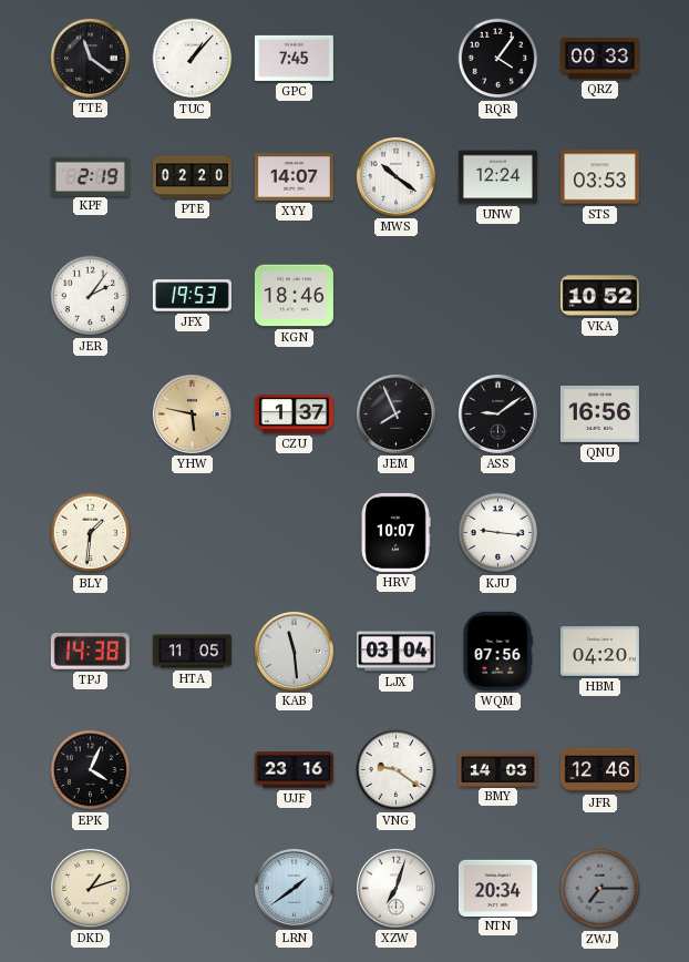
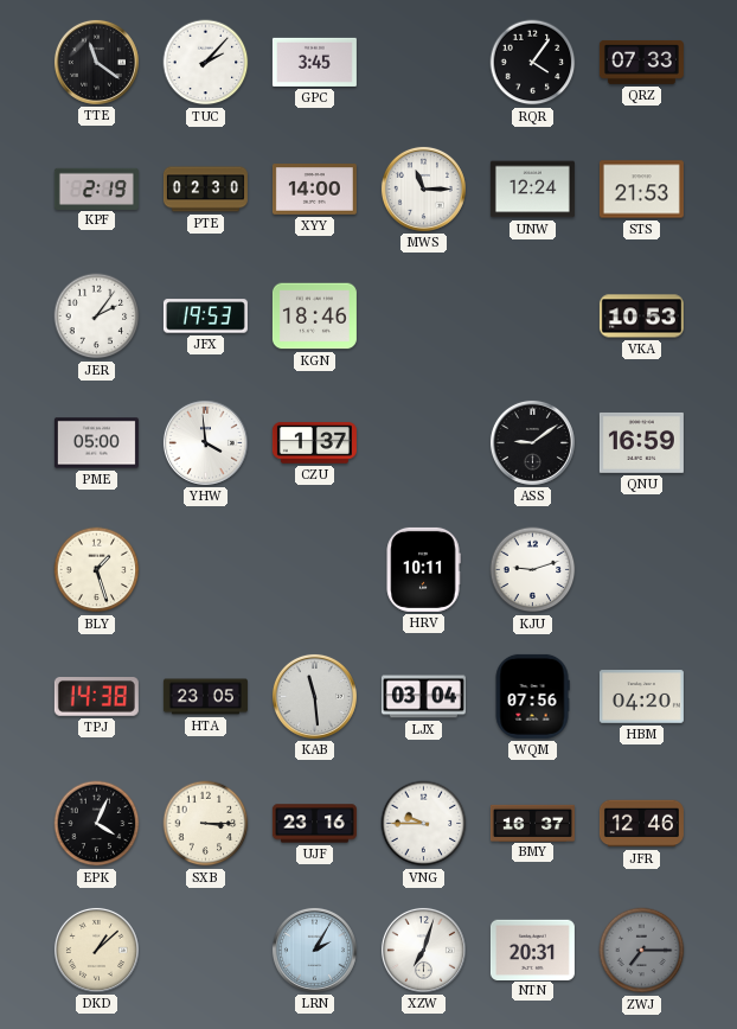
TUC: 1:07 -> 2:07
GPC: 7:45 -> 3:45
QRZ: 00:33 -> 07:33
PTE: 02:20 -> 02:30
XYY: 14:07 -> 14:00
MWS: 10:21 -> 11:15
STS: 03:53 -> 21:53
VKA: 10:52 -> 10:53
PME: none -> 05:00
YHW: 5:47 -> 3:59
YHW dial: champagne -> white
JEM: 7:56 -> none
QNU: 16:56 -> 16:59
BLY: 1:31 -> 1:27
HRV: 10:07 -> 10:11
KJU: 9:16 -> 9:12
HTA: 11:05 -> 23:05
SXB: none -> 3:15
VNG: 9:21 -> 9:45
BMY: 14:03 -> 16:37
DKD: 1:12 -> 1:08
LRN: 1:39 -> 2:05
NTN: 20:34 -> 20:31
